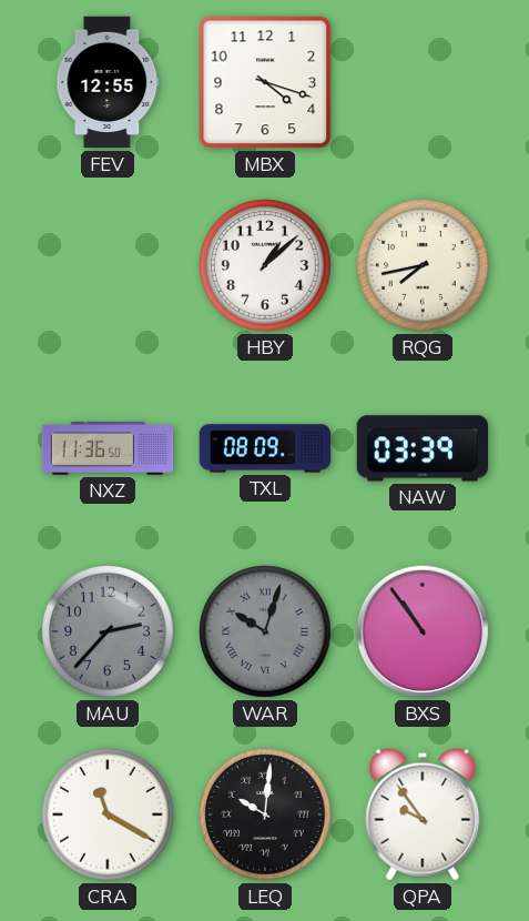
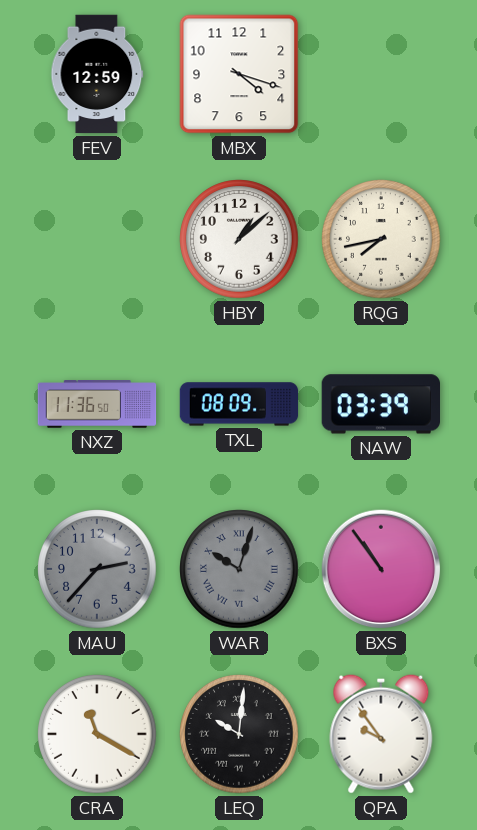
FEV: 12:55 -> 12:59
